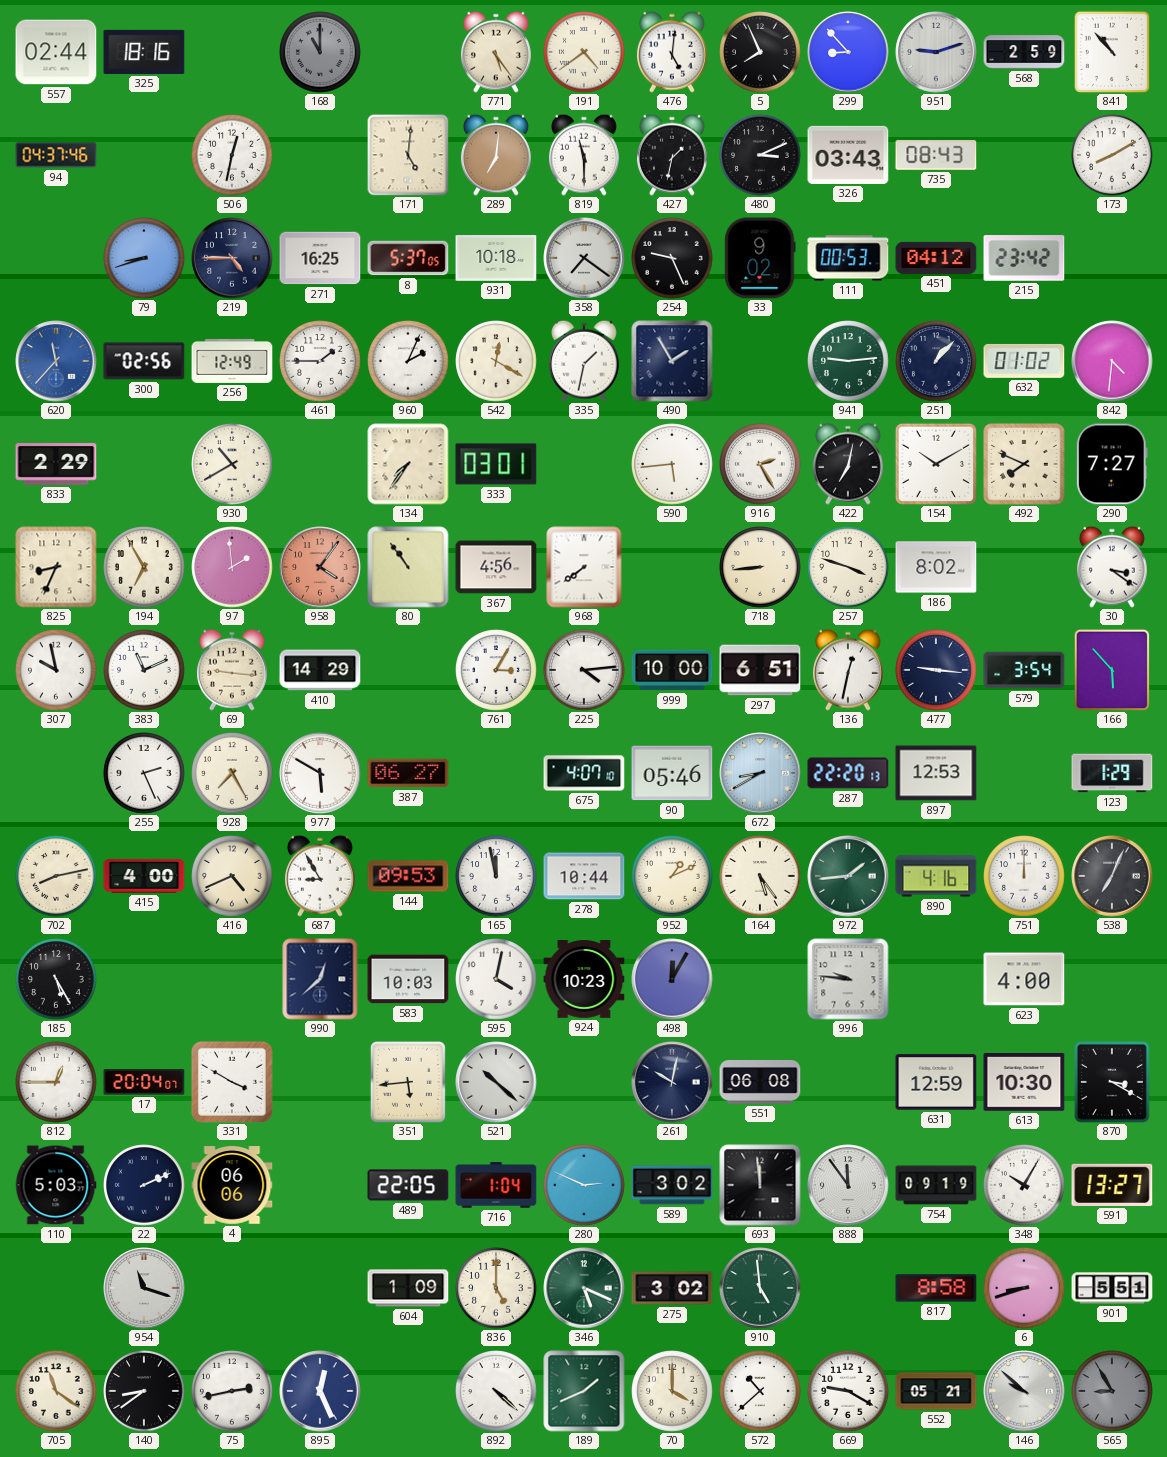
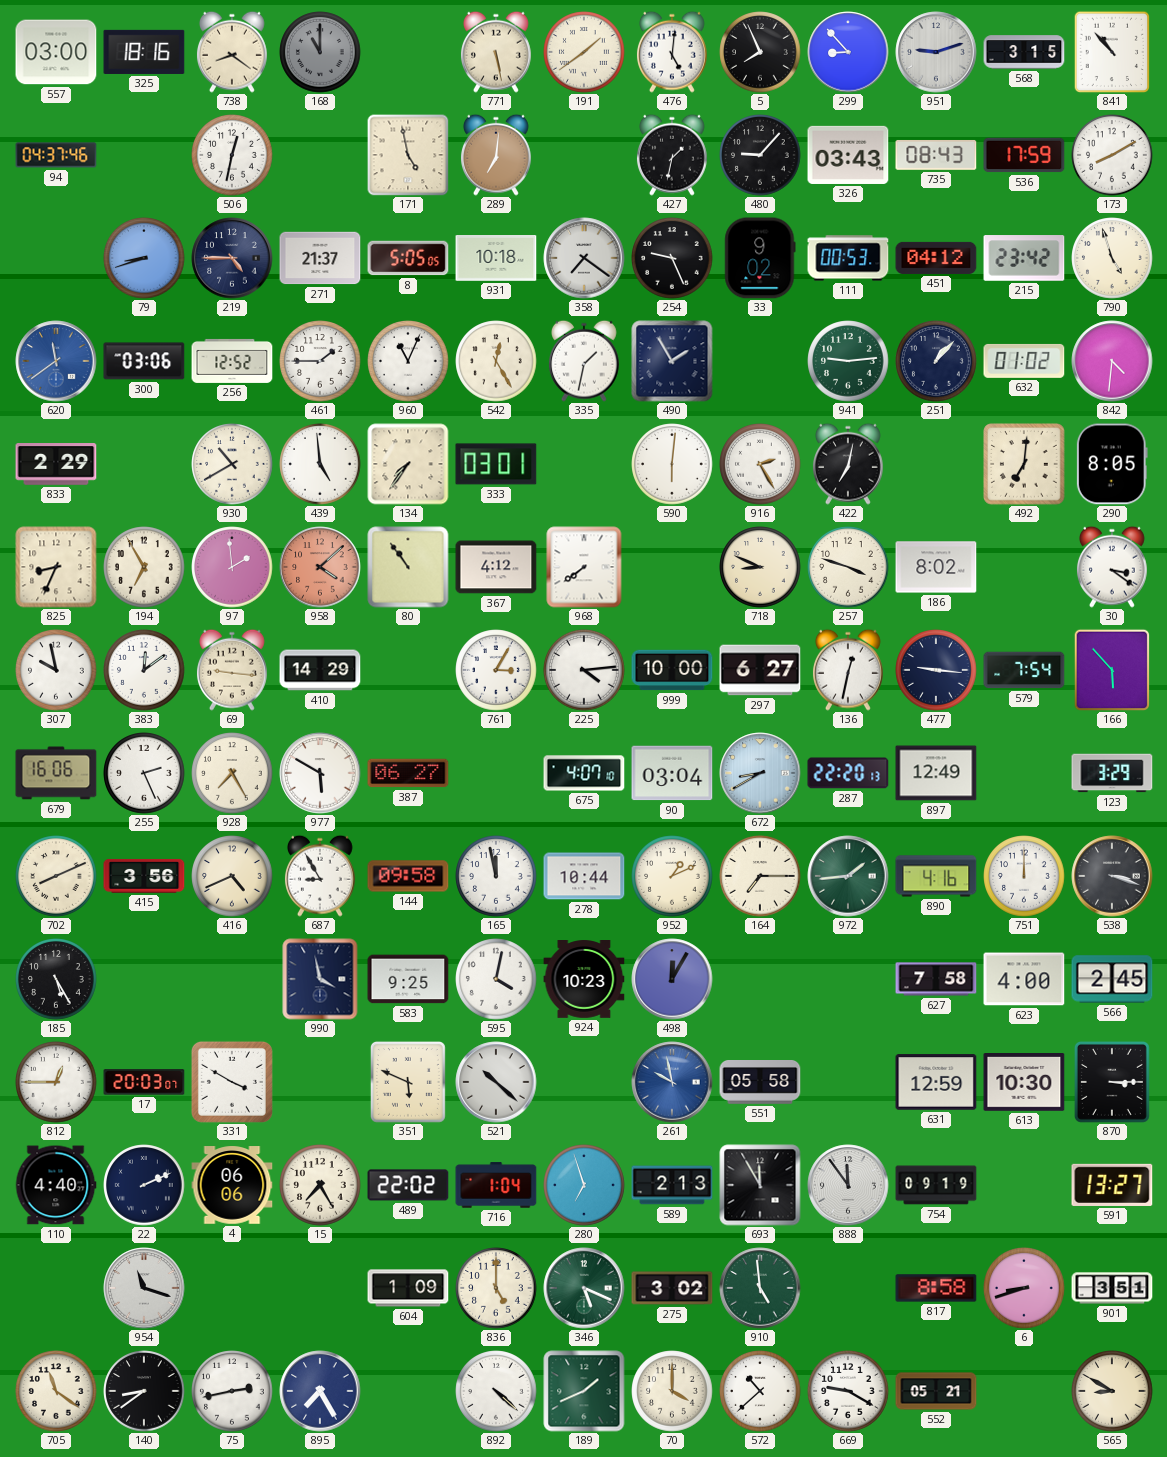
557: 02:44 -> 03:00
738: none -> 8:21
771: 5:24 -> 5:28
191: 4:39 -> 1:39
568: 2:59 -> 3:15
171: 5:01 -> 4:58
819: 11:30 -> none
480: 3:11 -> 9:07
536: none -> 17:59
271: 16:25 -> 21:37
8: 5:37 -> 5:05
790: none -> 4:57
620: 11:37 -> 11:39
300: 02:56 -> 03:06
256: 12:49 -> 12:52
960: 2:04 -> 11:04
542: 12:20 -> 12:25
439: none -> 4:59
590: 5:44 -> 6:01
154: 10:10 -> none
492: 7:49 -> 7:01
290: 7:27 -> 8:05
958: 4:06 -> 4:08
367: 4:56 -> 4:12
718: 8:44 -> 8:49
383: 11:11 -> 12:09
297: 6:51 -> 6:27
579: 3:54 -> 7:54
679: none -> 16:06
90: 05:46 -> 03:04
897: 12:53 -> 12:49
123: 1:29 -> 3:29
702: 8:13 -> 8:11
415: 4:00 -> 3:56
144: 09:53 -> 09:58
164: 5:24 -> 7:15
538: 7:04 -> 3:18
990: 12:38 -> 3:58
583: 10:03 -> 9:25
996: 9:46 -> none
627: none -> 7:58
566: none -> 2:45
17: 20:04 -> 20:03
351: 5:44 -> 5:49
261: 10:02 -> 9:58
261 dial: navy -> blue
551: 06:08 -> 05:58
870: 3:20 -> 3:15
110: 5:03 -> 4:40
15: none -> 7:25
489: 22:05 -> 22:02
280: 2:49 -> 6:57
589: 3:02 -> 2:13
693: 11:59 -> 11:55
348: 10:05 -> none
901: 5:51 -> 3:51
895: 12:26 -> 7:25
146: 9:52 -> none
565: 8:55 -> 8:50
565 dial: grey -> cream
